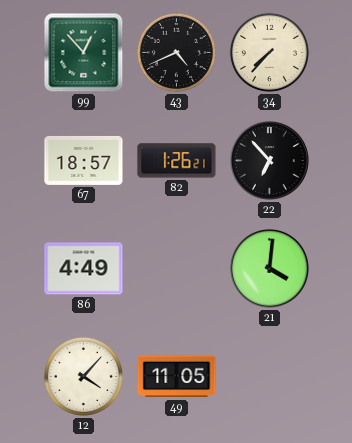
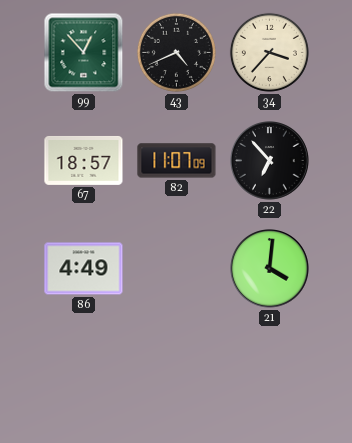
34: 7:37 -> 3:37
82: 1:26 -> 11:07
12: 4:07 -> none
49: 11:05 -> none
